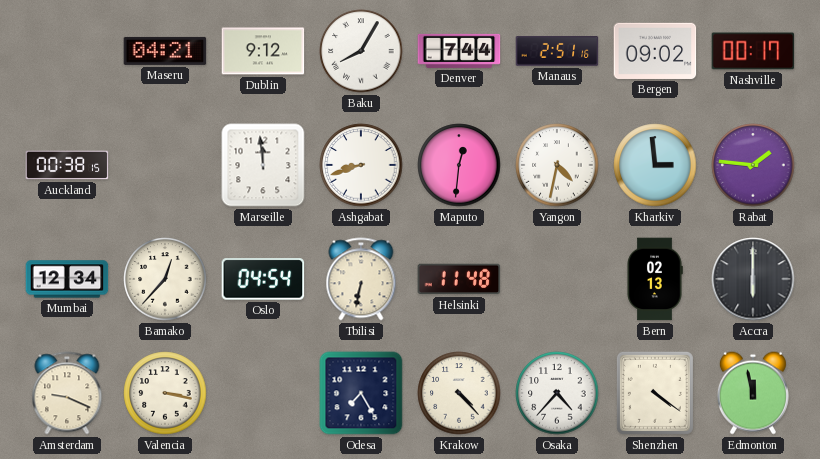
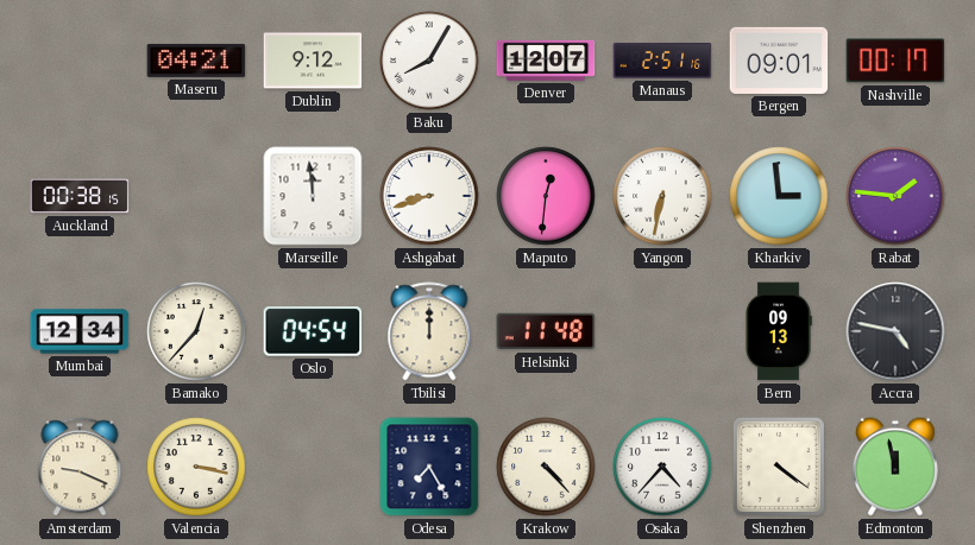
Denver: 7:44 -> 12:07
Bergen: 09:02 -> 09:01
Yangon: 4:32 -> 6:32
Tbilisi: 6:32 -> 12:00
Bern: 02:13 -> 09:13
Accra: 6:00 -> 4:47
